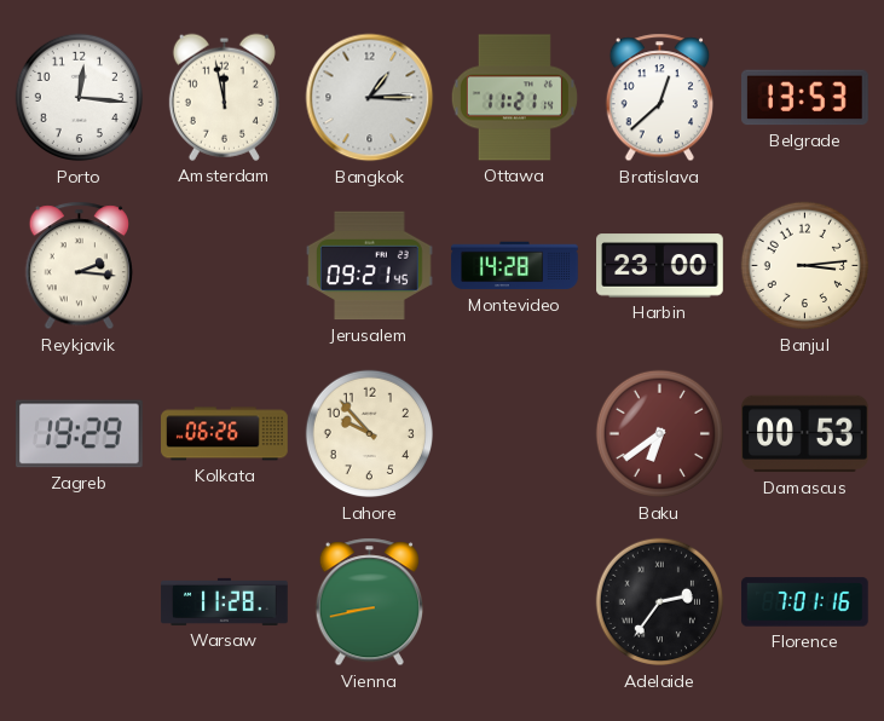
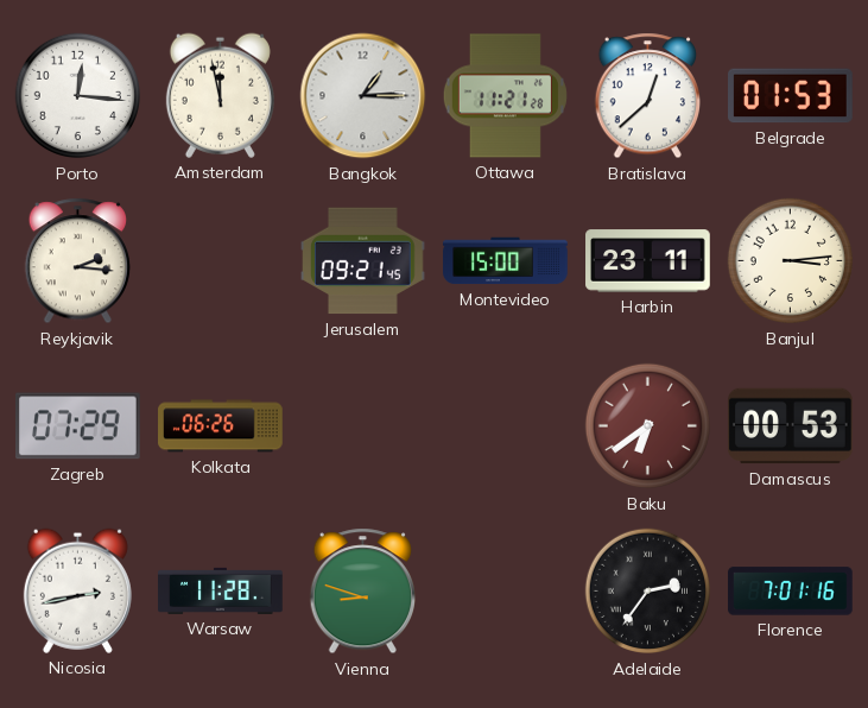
Ottawa: 11:21:14 -> 11:21:28
Belgrade: 13:53 -> 01:53
Montevideo: 14:28 -> 15:00
Harbin: 23:00 -> 23:11
Zagreb: 19:29 -> 07:29
Lahore: 9:53 -> none
Nicosia: none -> 2:43
Vienna: 8:43 -> 8:48
